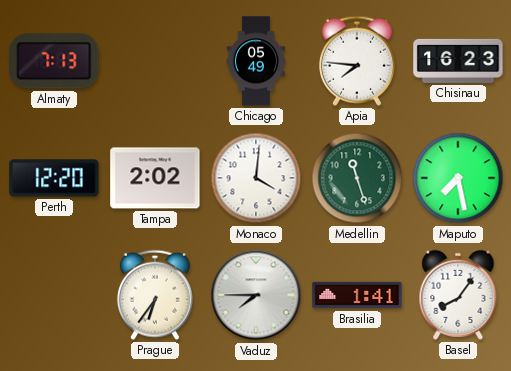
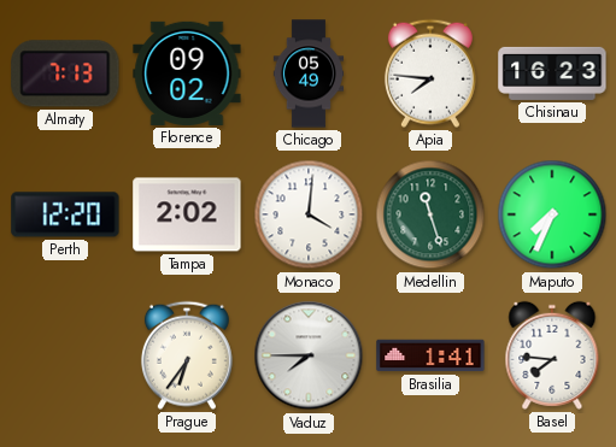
Florence: none -> 09:02
Maputo: 7:28 -> 7:34
Basel: 8:06 -> 7:46
